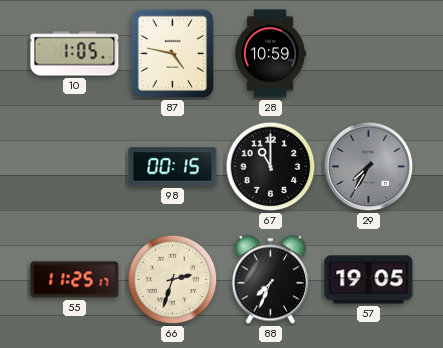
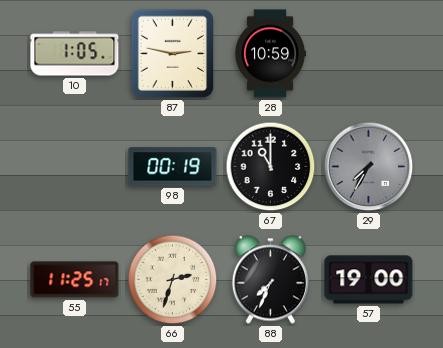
87: 4:47 -> 2:47
98: 00:15 -> 00:19
57: 19:05 -> 19:00
